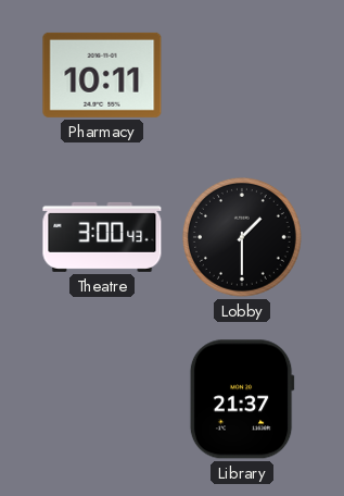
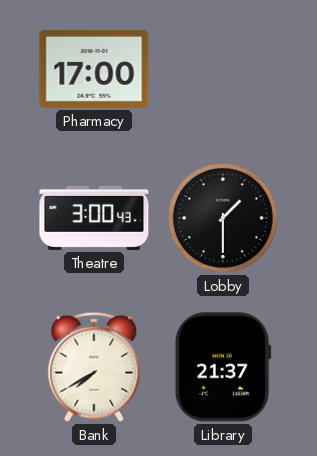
Pharmacy: 10:11 -> 17:00
Bank: none -> 7:40
